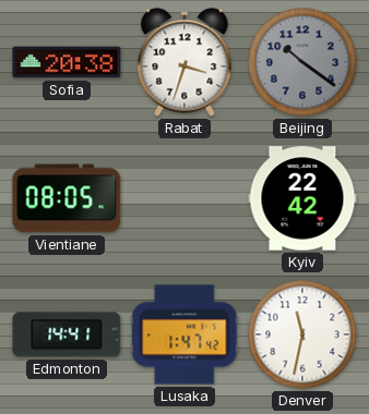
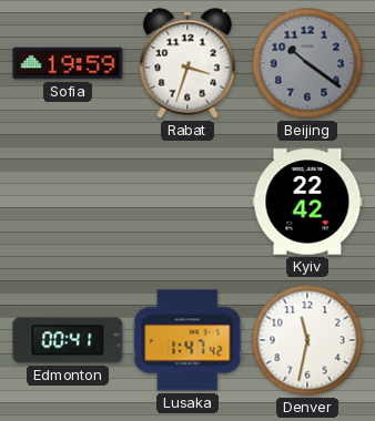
Sofia: 20:38 -> 19:59
Vientiane: 08:05 -> none
Edmonton: 14:41 -> 00:41
